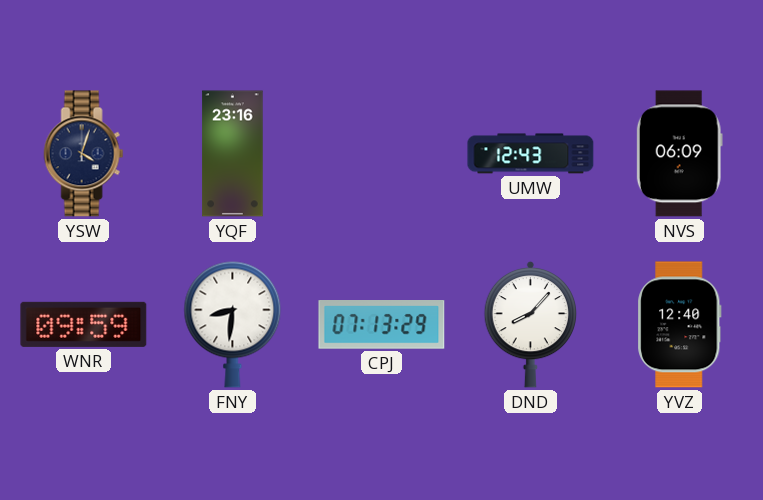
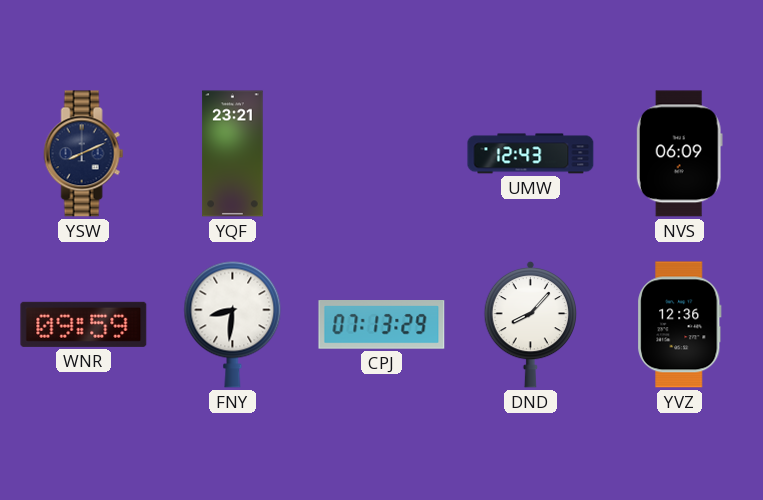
YSW: 4:03 -> 8:11
YQF: 23:16 -> 23:21
YVZ: 12:40 -> 12:36
